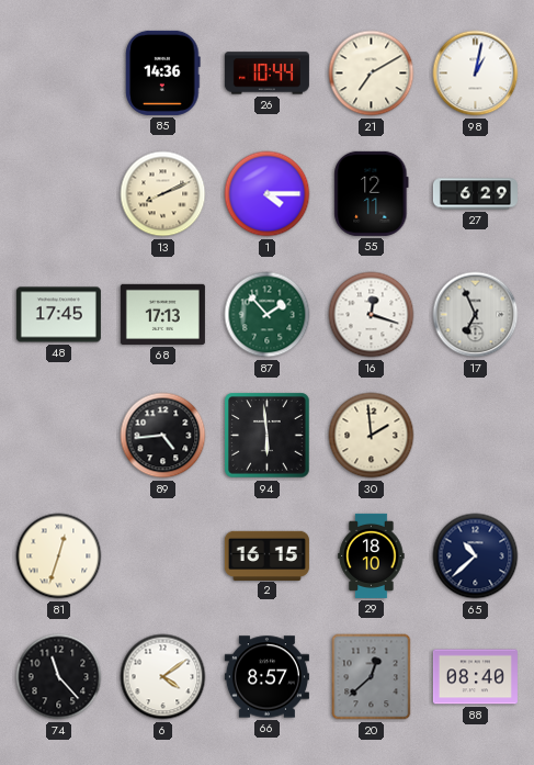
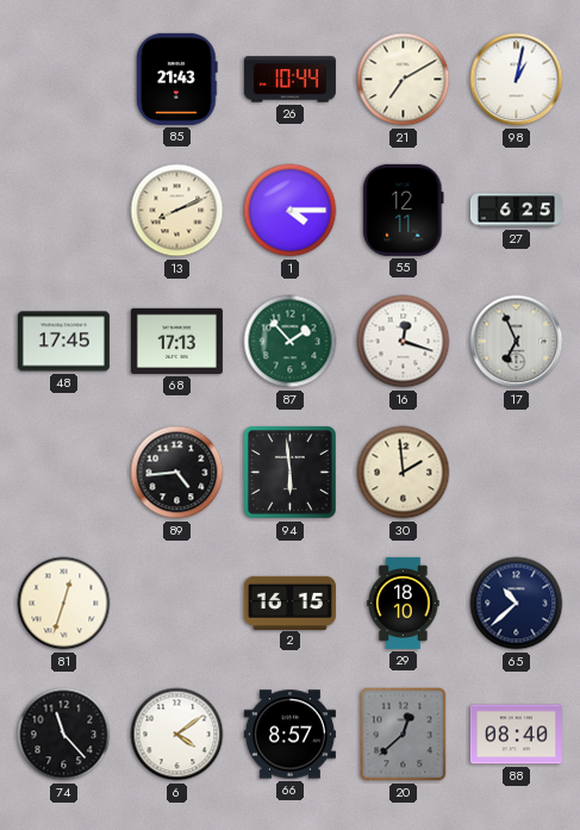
85: 14:36 -> 21:43
27: 6:29 -> 6:25
